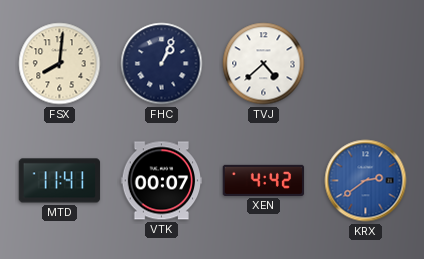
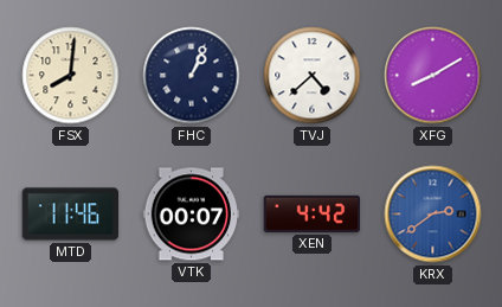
XFG: none -> 8:10
MTD: 11:41 -> 11:46
